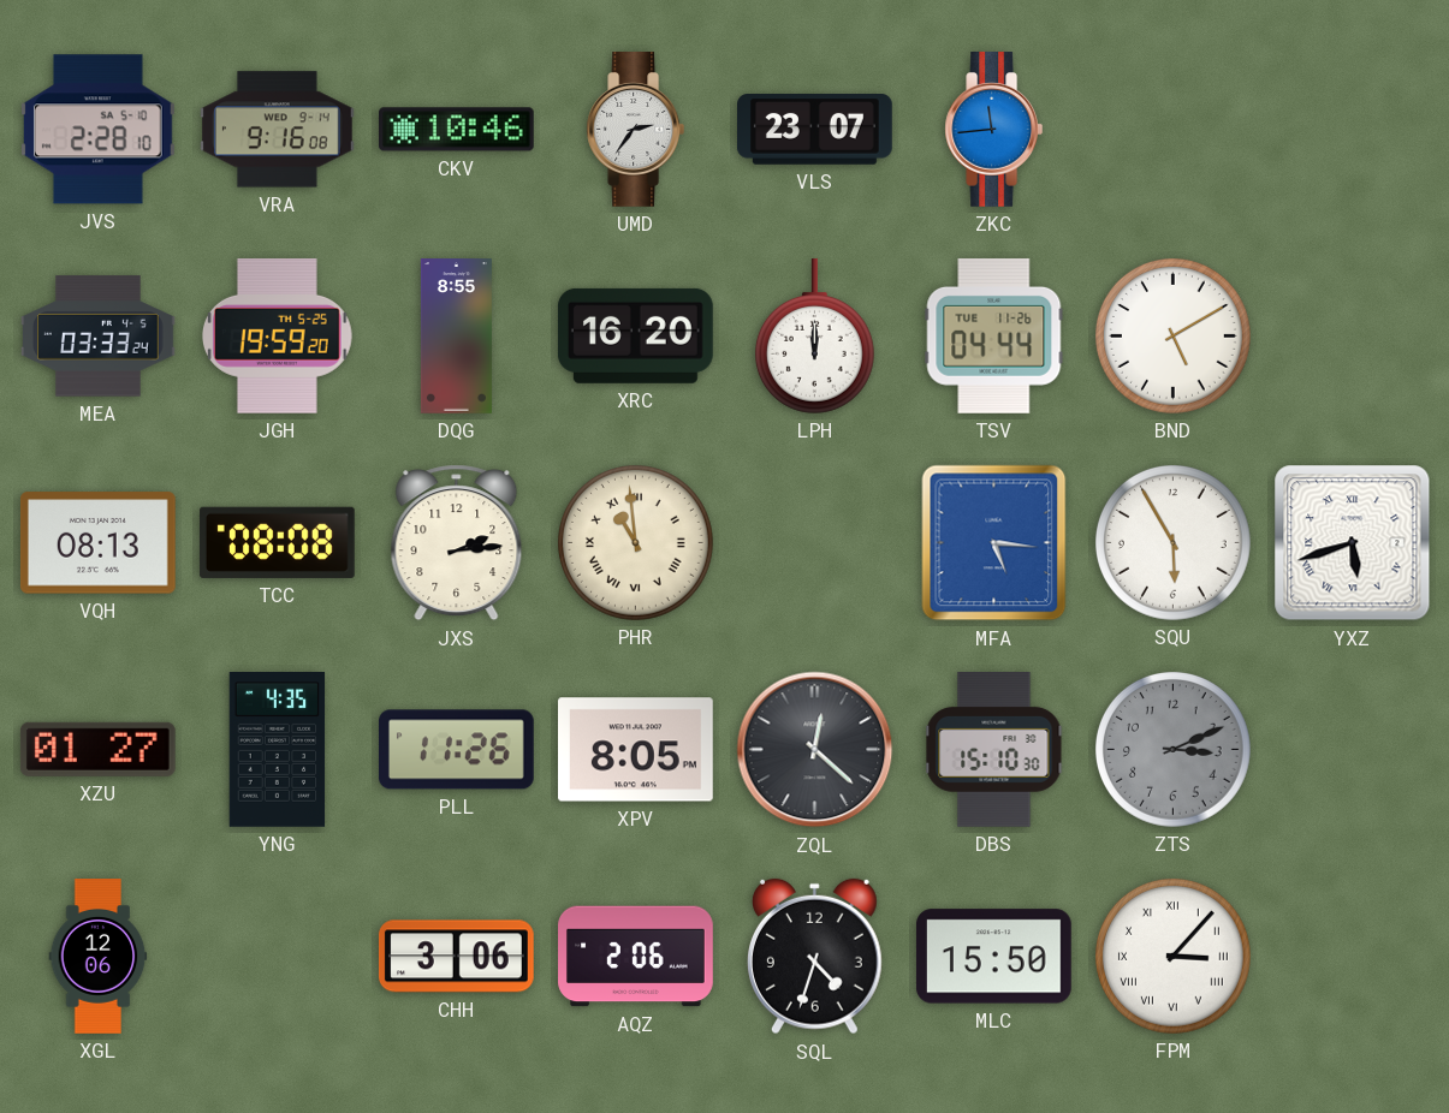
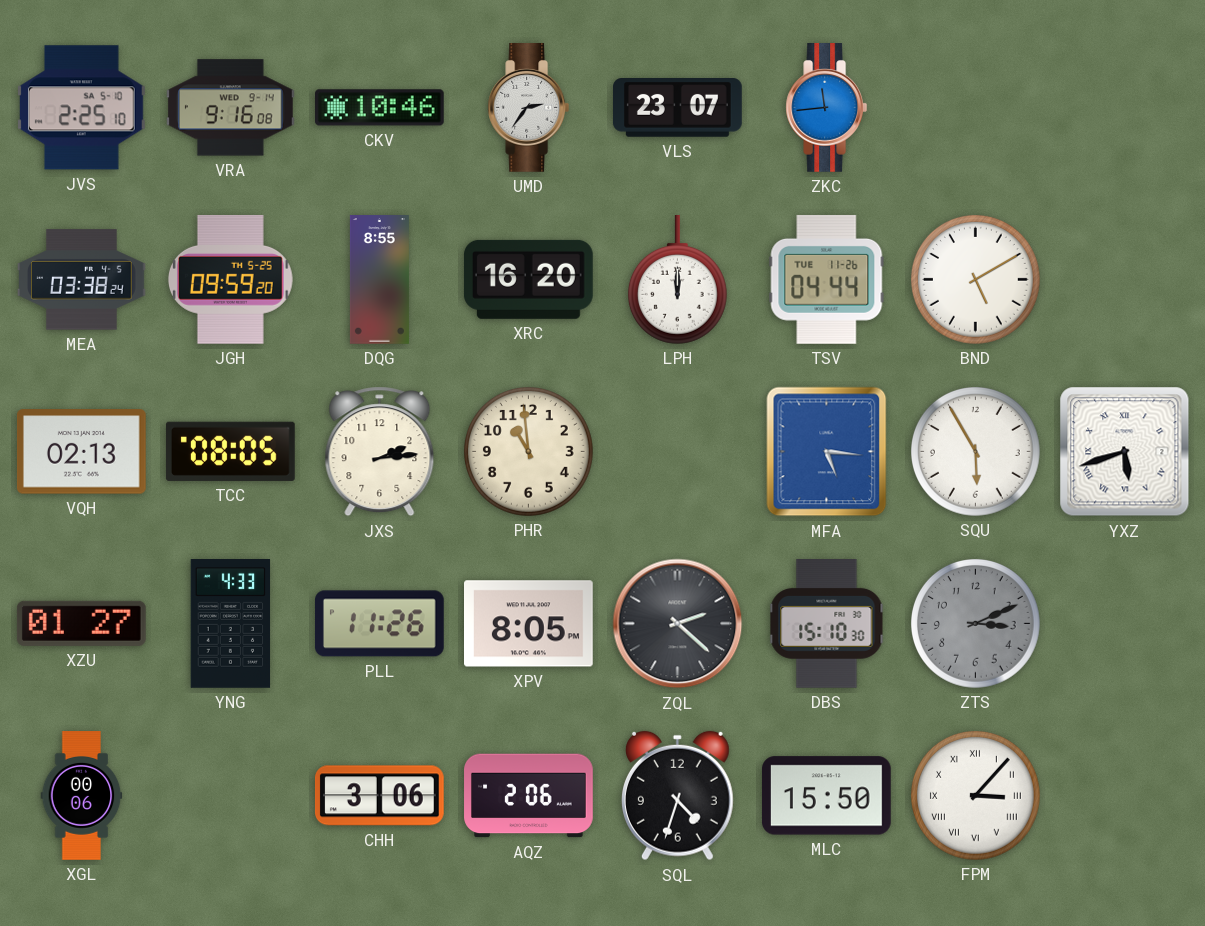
JVS: 2:28 -> 2:25
MEA: 03:33 -> 03:38
JGH: 19:59 -> 09:59
VQH: 08:13 -> 02:13
TCC: 08:08 -> 08:05
PHR numerals: Roman -> Arabic
YNG: 4:35 -> 4:33
ZQL: 12:22 -> 2:22
XGL: 12:06 -> 00:06
